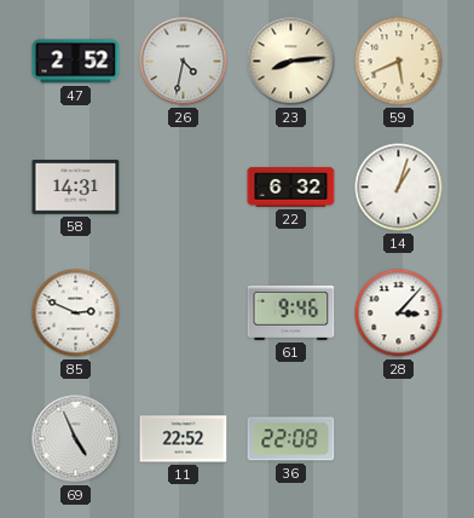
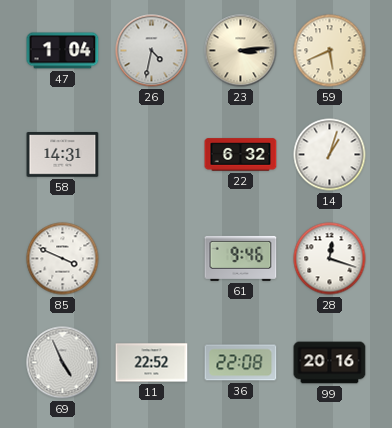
47: 2:52 -> 1:04
23: 8:14 -> 3:14
85: 2:49 -> 3:49
28: 3:07 -> 12:18
99: none -> 20:16
